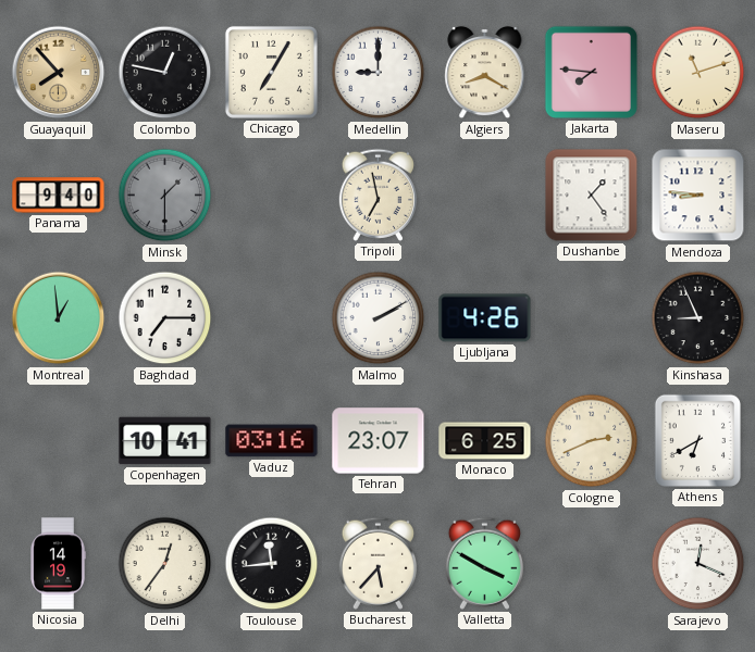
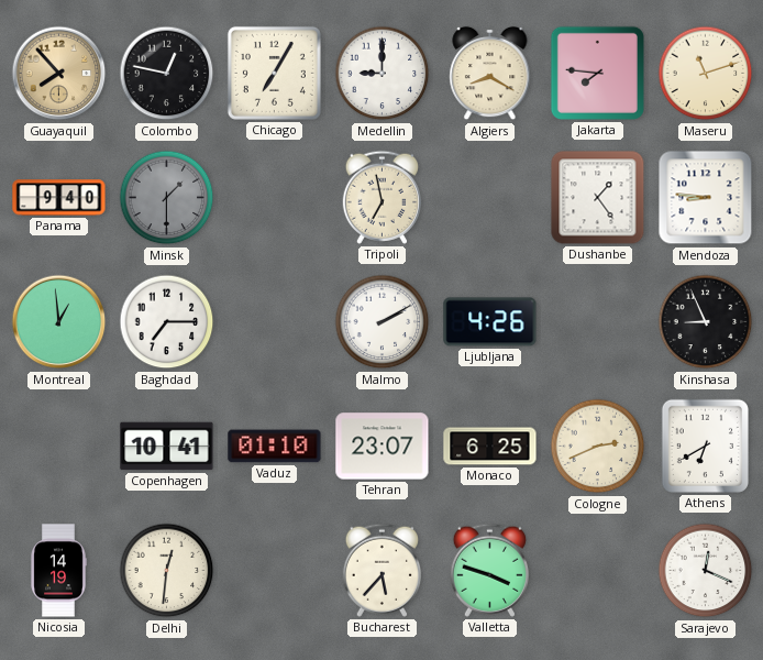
Vaduz: 03:16 -> 01:10
Delhi: 12:36 -> 12:31
Toulouse: 11:44 -> none
Valletta: 3:50 -> 3:48
